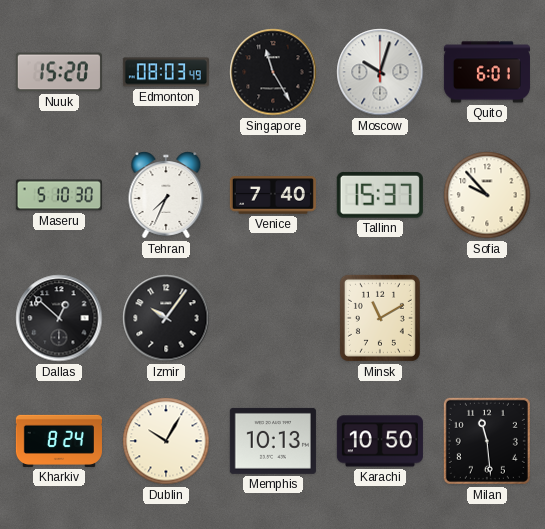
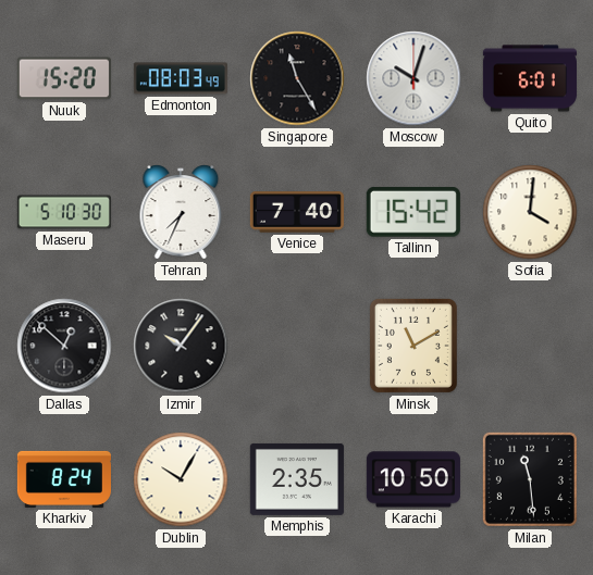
Tallinn: 15:37 -> 15:42
Sofia: 9:53 -> 4:01
Memphis: 10:13 -> 2:35
